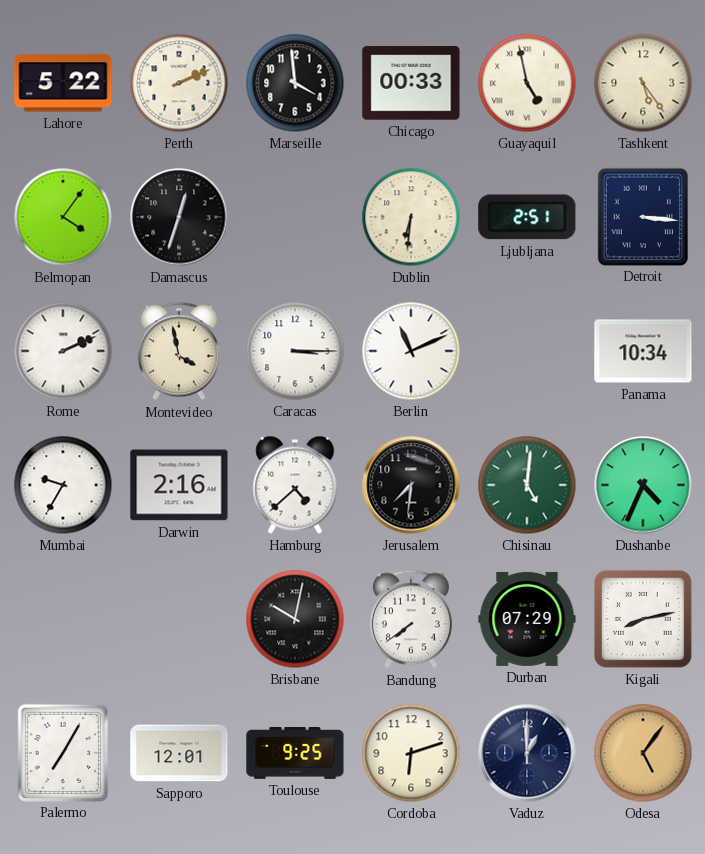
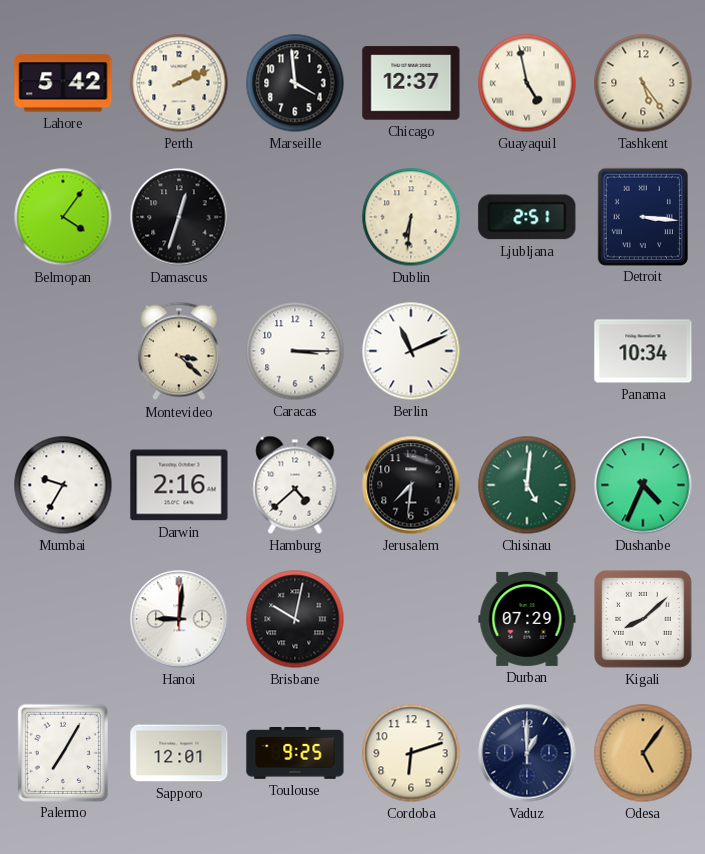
Lahore: 5:22 -> 5:42
Chicago: 00:33 -> 12:37
Rome: 2:11 -> none
Montevideo: 3:58 -> 3:22
Hanoi: none -> 9:01
Bandung: 7:39 -> none
Kigali: 8:13 -> 8:08
